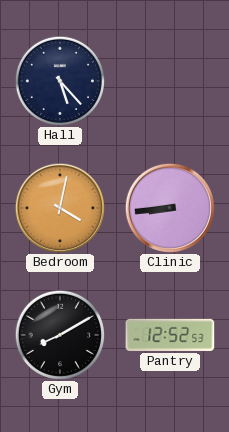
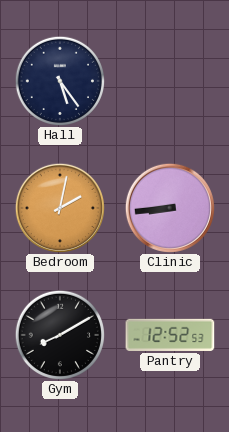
Hall: 5:23 -> 5:24
Bedroom: 4:02 -> 2:02
